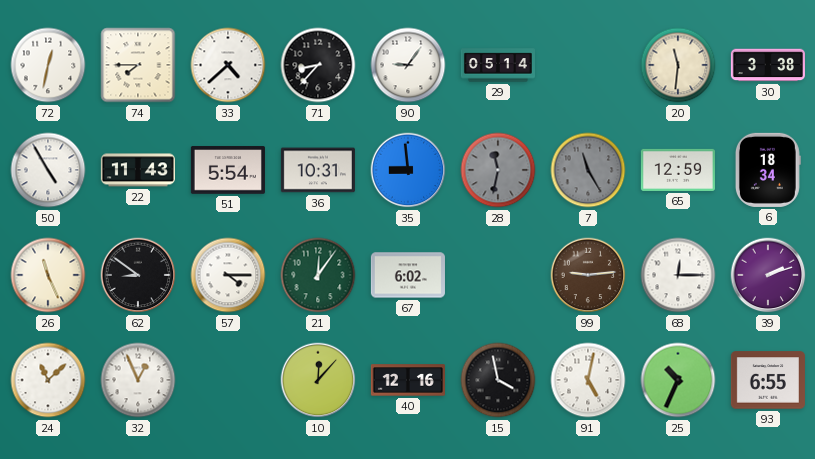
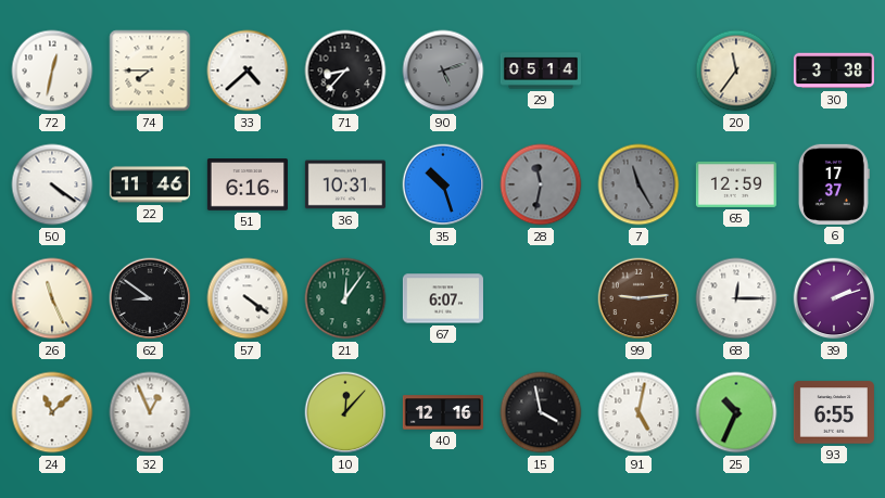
90: 9:06 -> 5:12
90 dial: white -> grey
20: 11:31 -> 11:36
50: 4:55 -> 4:21
22: 11:43 -> 11:46
51: 5:54 -> 6:16
35: 8:59 -> 10:27
6: 18:34 -> 17:37
57: 4:15 -> 4:21
67: 6:02 -> 6:07
